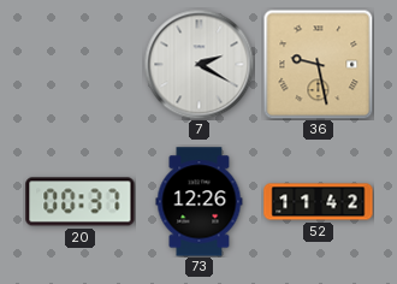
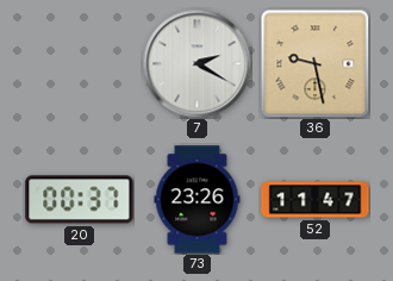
73: 12:26 -> 23:26
52: 11:42 -> 11:47
